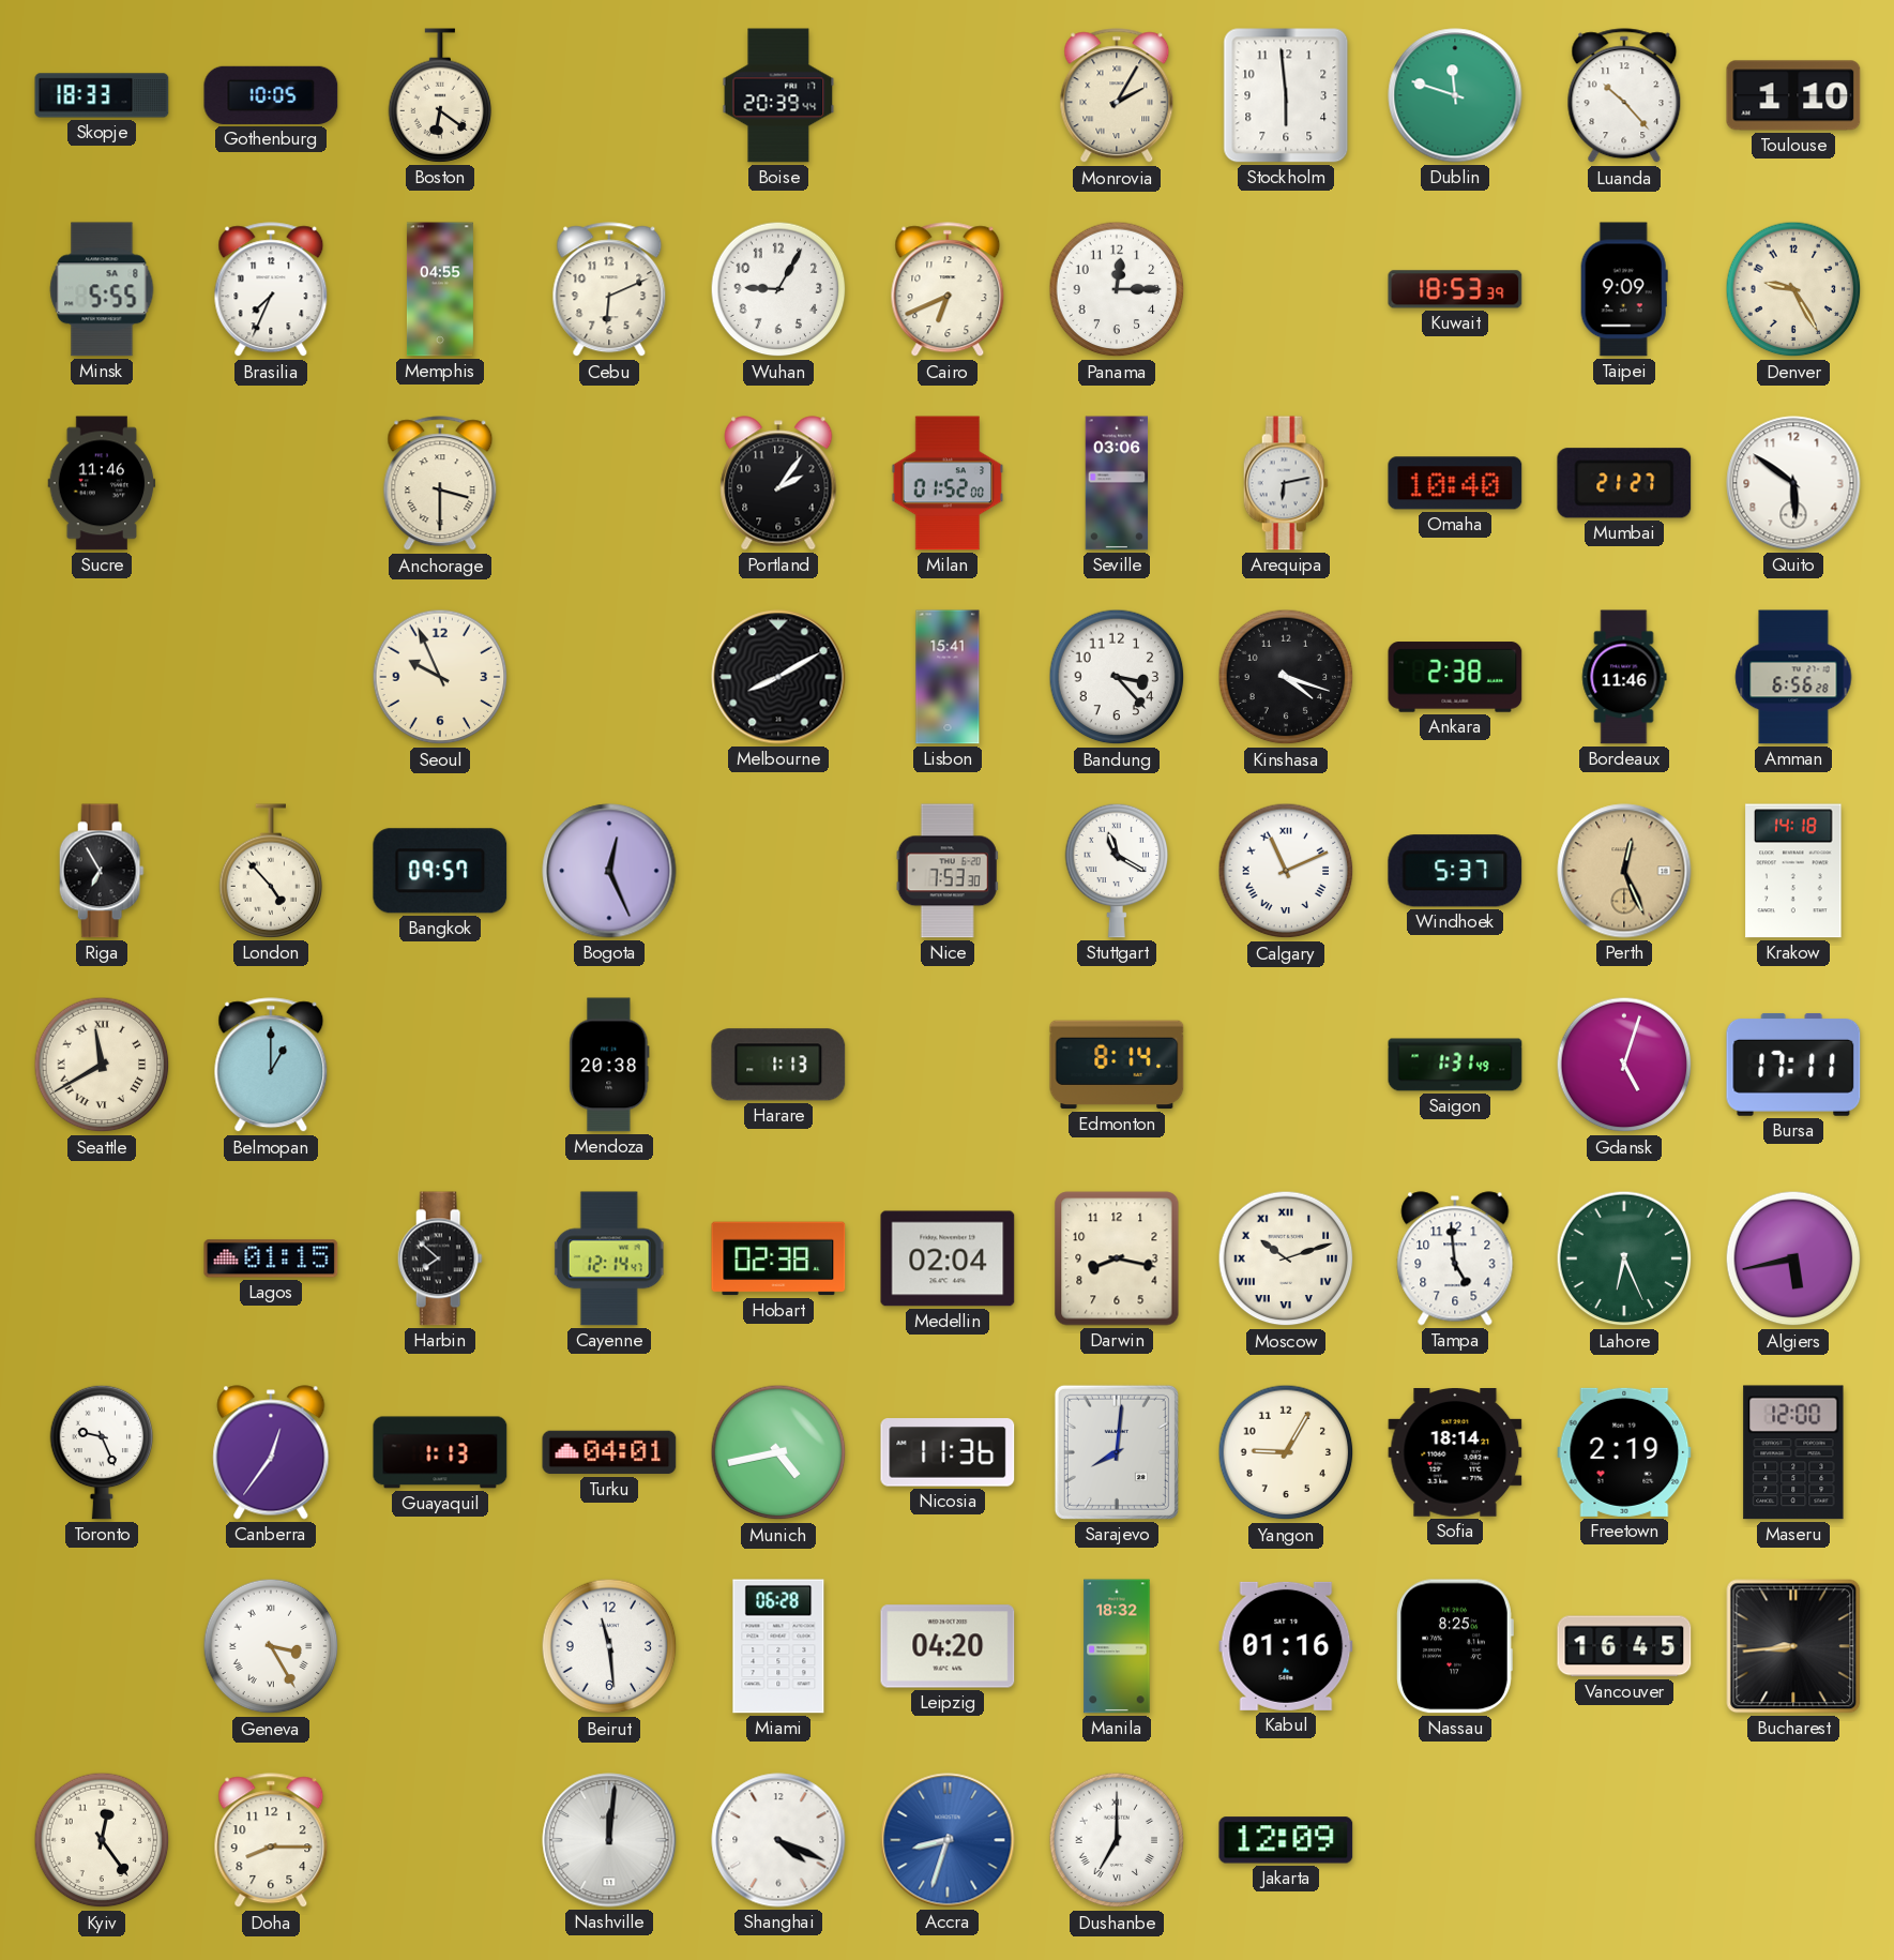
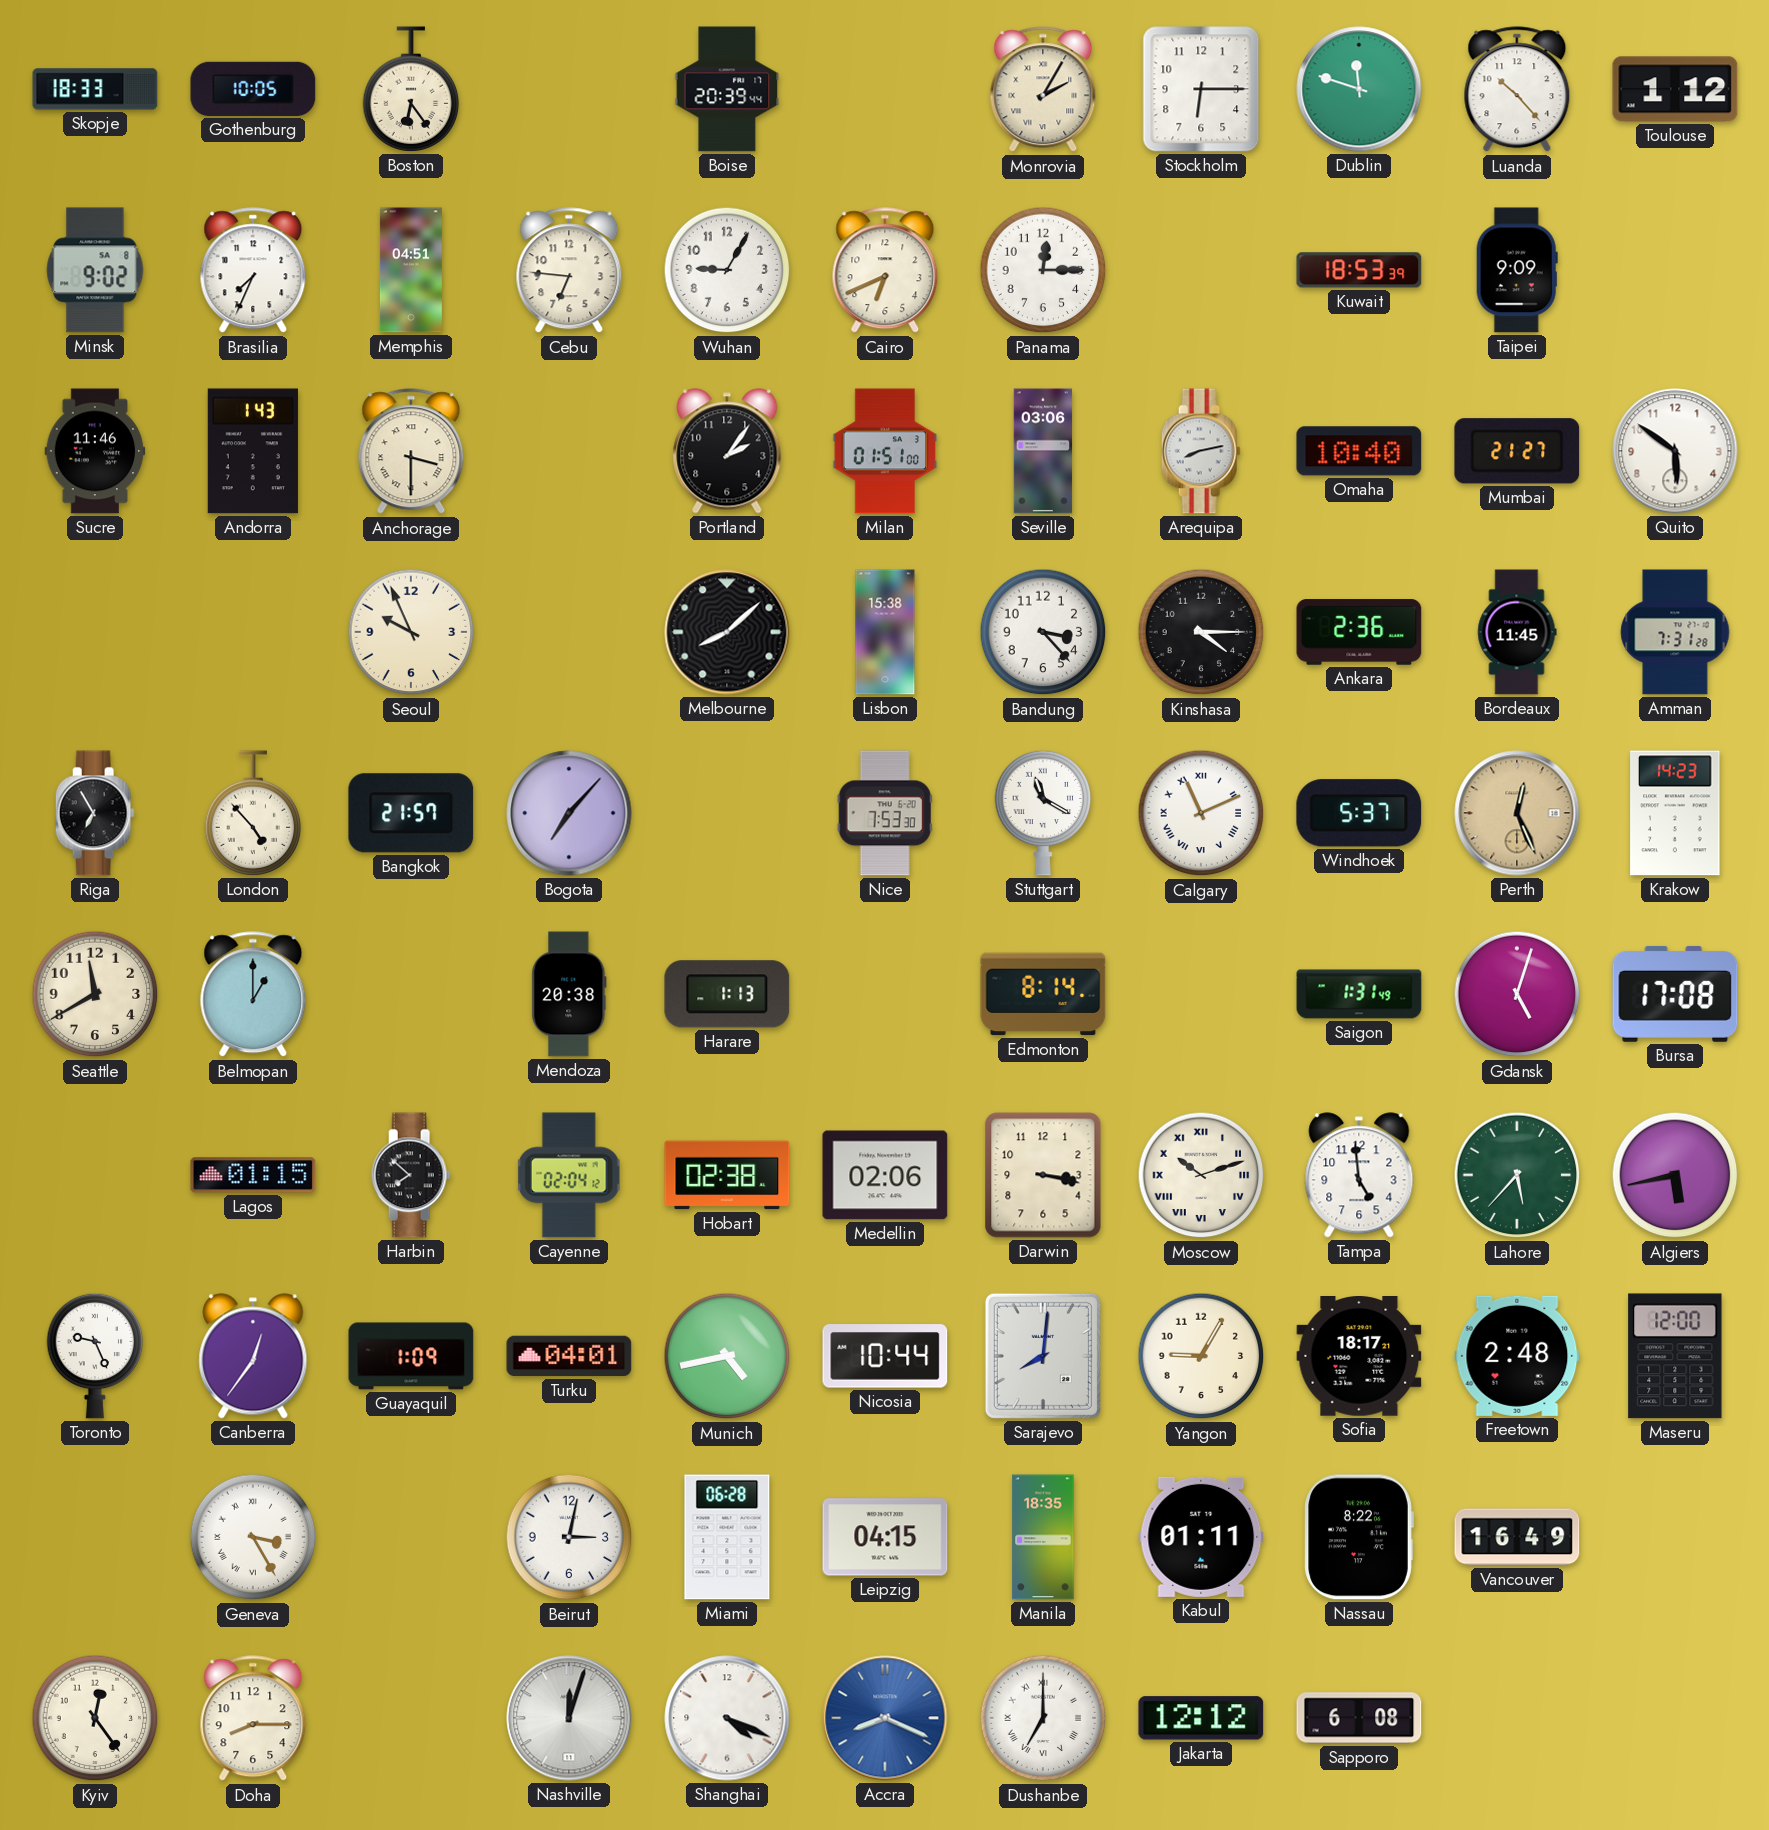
Boston: 6:21 -> 6:24
Stockholm: 5:59 -> 6:15
Toulouse: 1:10 -> 1:12
Minsk: 5:55 -> 9:02
Memphis: 04:55 -> 04:51
Cebu: 6:11 -> 6:46
Denver: 9:25 -> none
Andorra: none -> 1:43
Milan: 01:52 -> 01:51
Arequipa: 6:13 -> 8:13
Melbourne: 8:10 -> 8:08
Lisbon: 15:41 -> 15:38
Kinshasa: 4:18 -> 4:15
Ankara: 2:38 -> 2:36
Bordeaux: 11:46 -> 11:45
Amman: 6:56 -> 7:31
Bangkok: 09:57 -> 21:57
Bogota: 12:26 -> 7:07
Krakow: 14:18 -> 14:23
Seattle numerals: Roman -> Arabic
Bursa: 17:11 -> 17:08
Cayenne: 12:14 -> 02:04
Medellin: 02:04 -> 02:06
Darwin: 8:17 -> 3:17
Lahore: 6:26 -> 5:37
Guayaquil: 1:13 -> 1:09
Nicosia: 11:36 -> 10:44
Sofia: 18:14 -> 18:17
Freetown: 2:19 -> 2:48
Beirut: 11:29 -> 3:02
Leipzig: 04:20 -> 04:15
Manila: 18:32 -> 18:35
Kabul: 01:16 -> 01:11
Nassau: 8:25 -> 8:22
Vancouver: 16:45 -> 16:49
Bucharest: 8:44 -> none
Nashville: 12:01 -> 12:03
Accra: 8:33 -> 8:19
Jakarta: 12:09 -> 12:12
Sapporo: none -> 6:08
